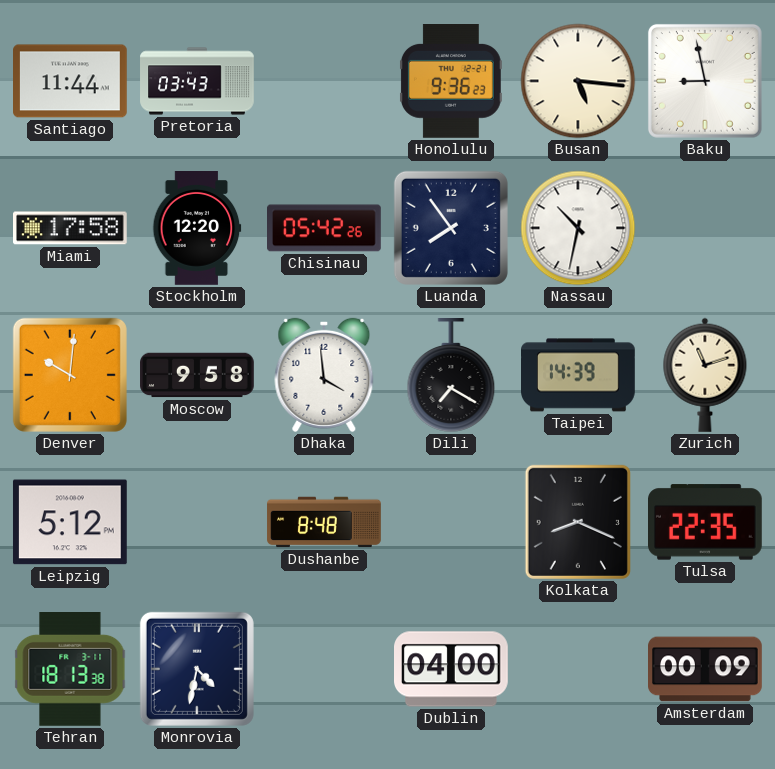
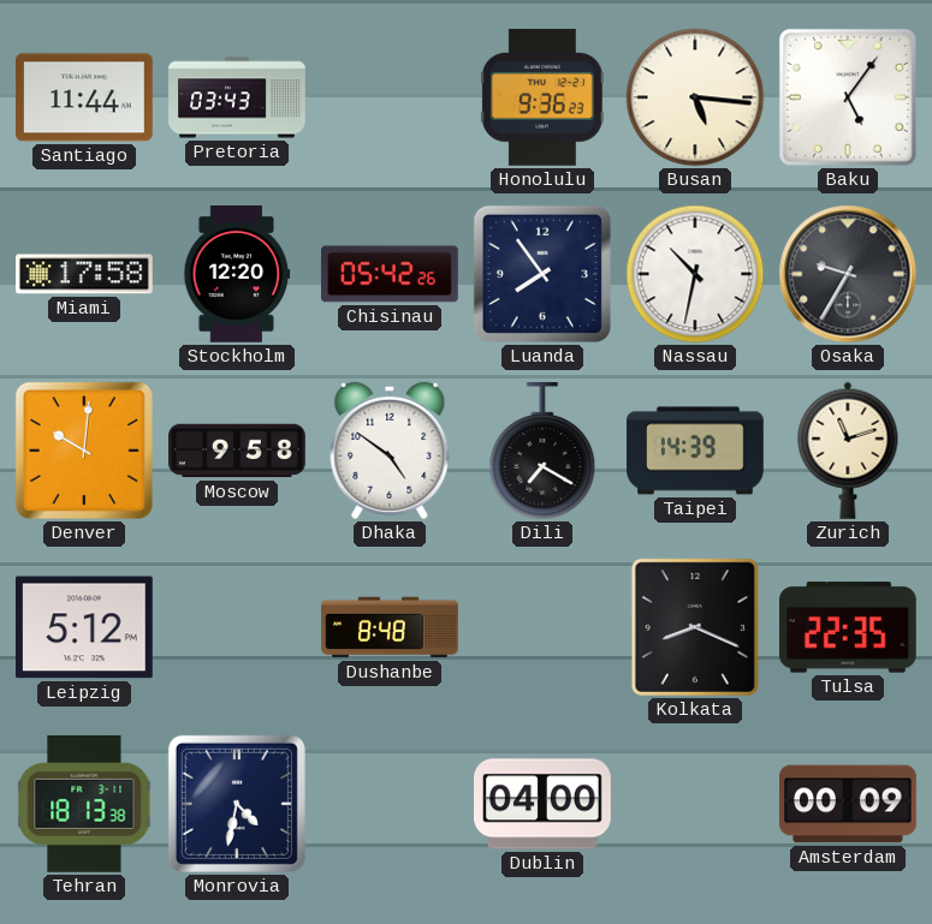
Baku: 8:58 -> 5:06
Osaka: none -> 9:35
Dhaka: 3:59 -> 4:51
